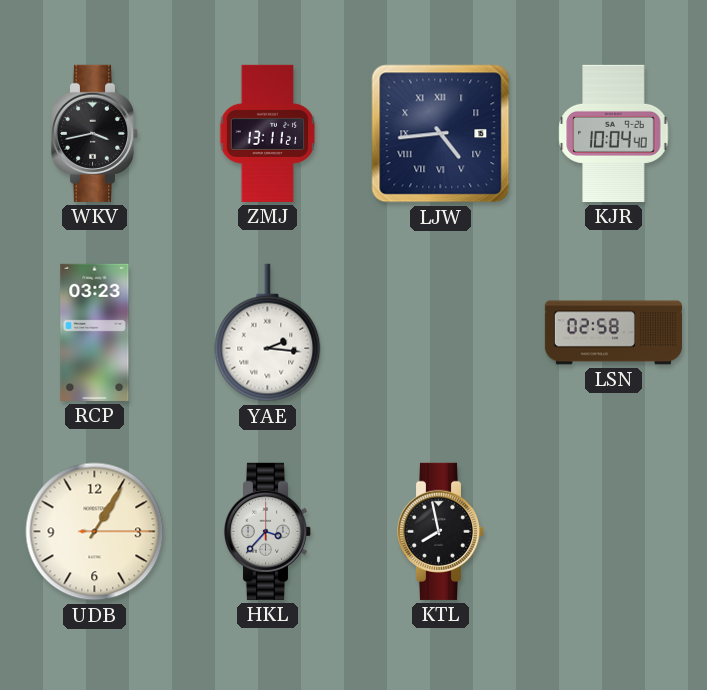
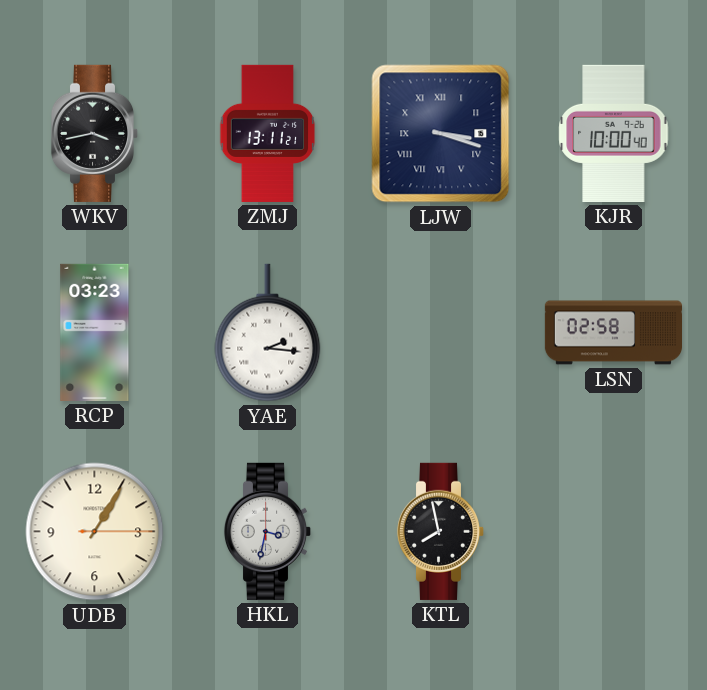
LJW: 4:44 -> 3:18
KJR: 10:04 -> 10:00
HKL: 3:37 -> 3:32
